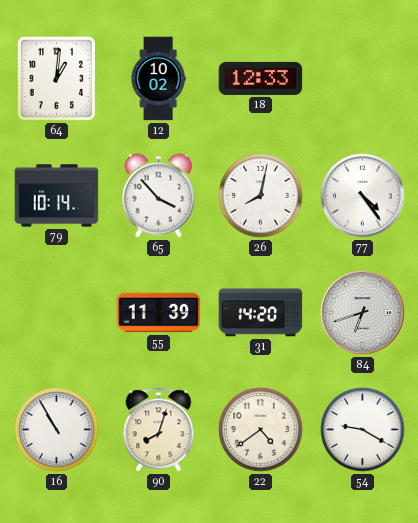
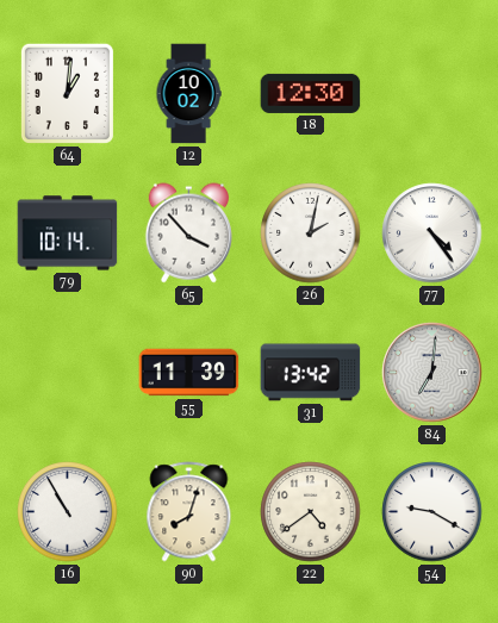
18: 12:33 -> 12:30
26: 8:02 -> 2:02
31: 14:20 -> 13:42
84: 6:42 -> 7:01
